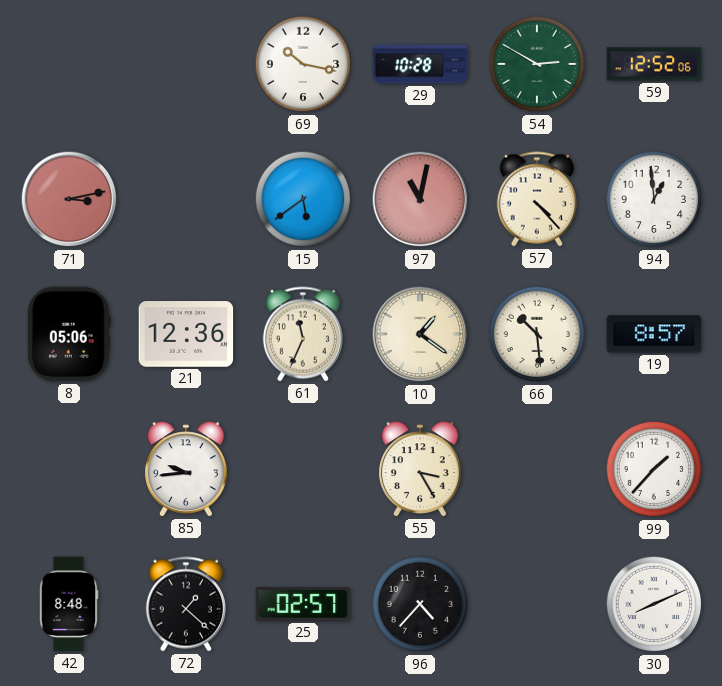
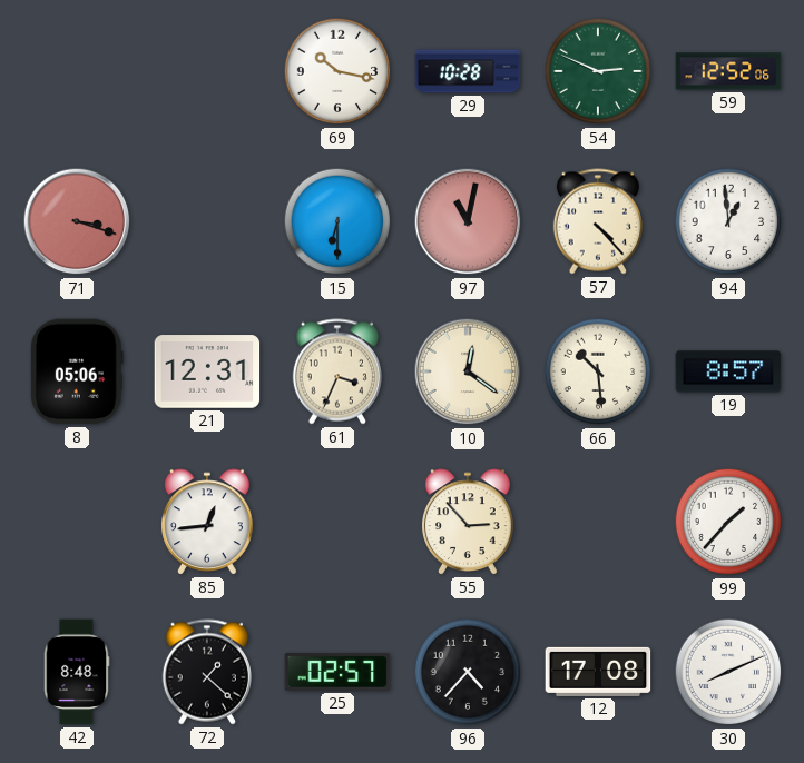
54: 2:50 -> 2:49
71: 3:13 -> 3:18
15: 5:39 -> 6:30
21: 12:36 -> 12:31
61: 11:34 -> 3:34
10: 1:21 -> 12:21
85: 9:44 -> 12:44
55: 3:25 -> 2:53
12: none -> 17:08
